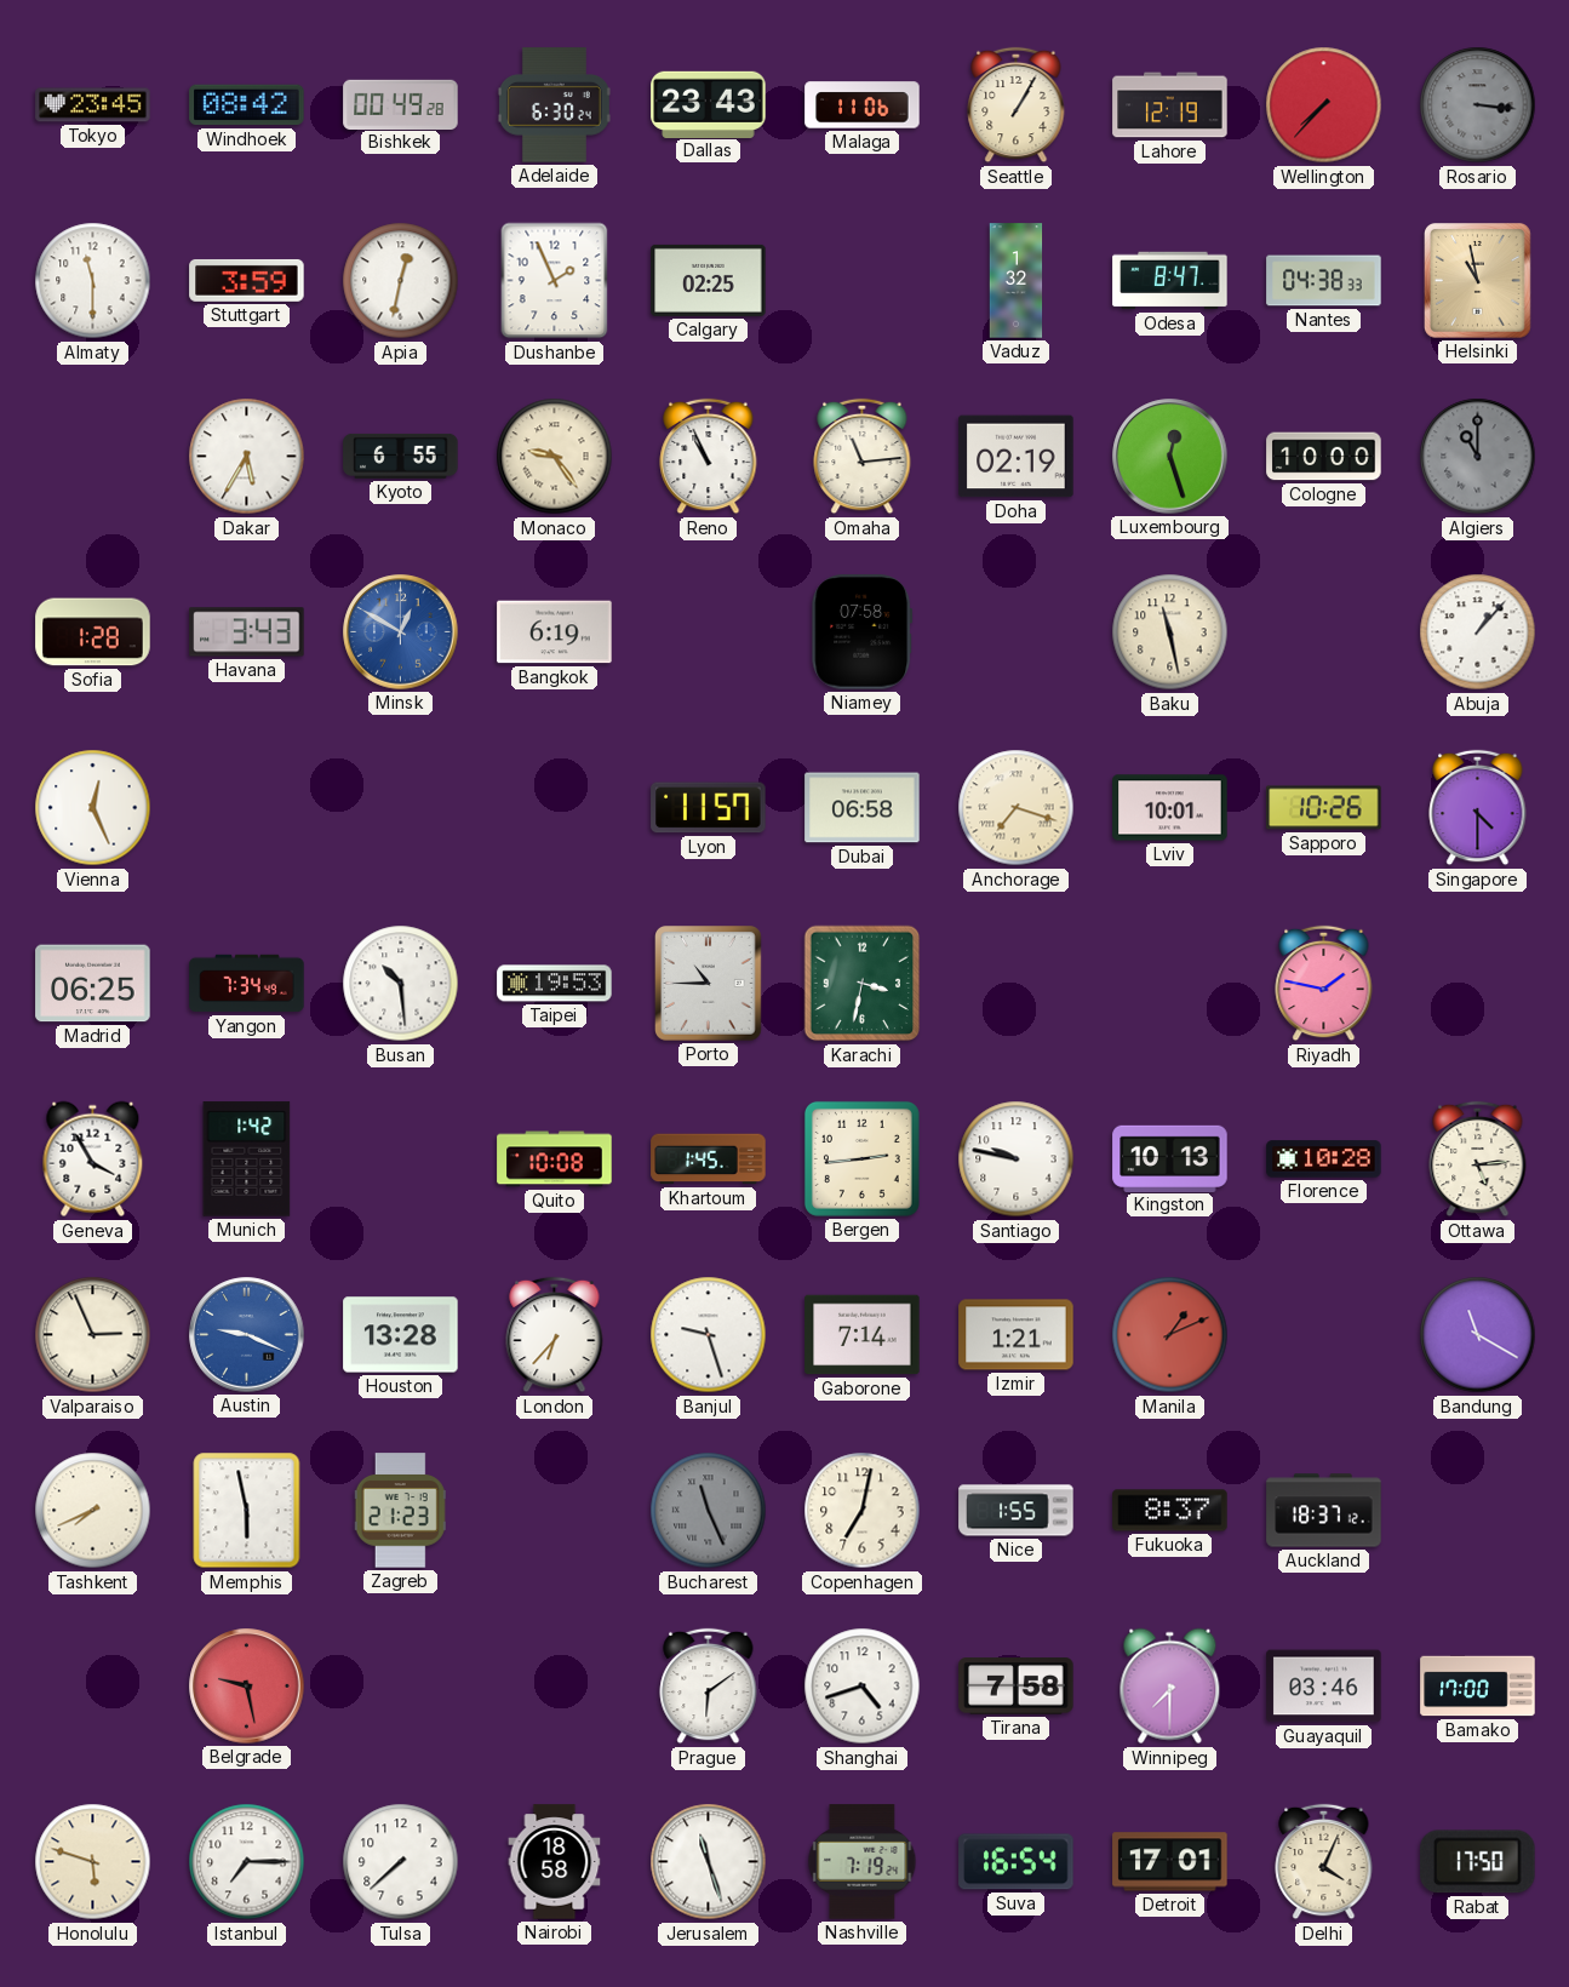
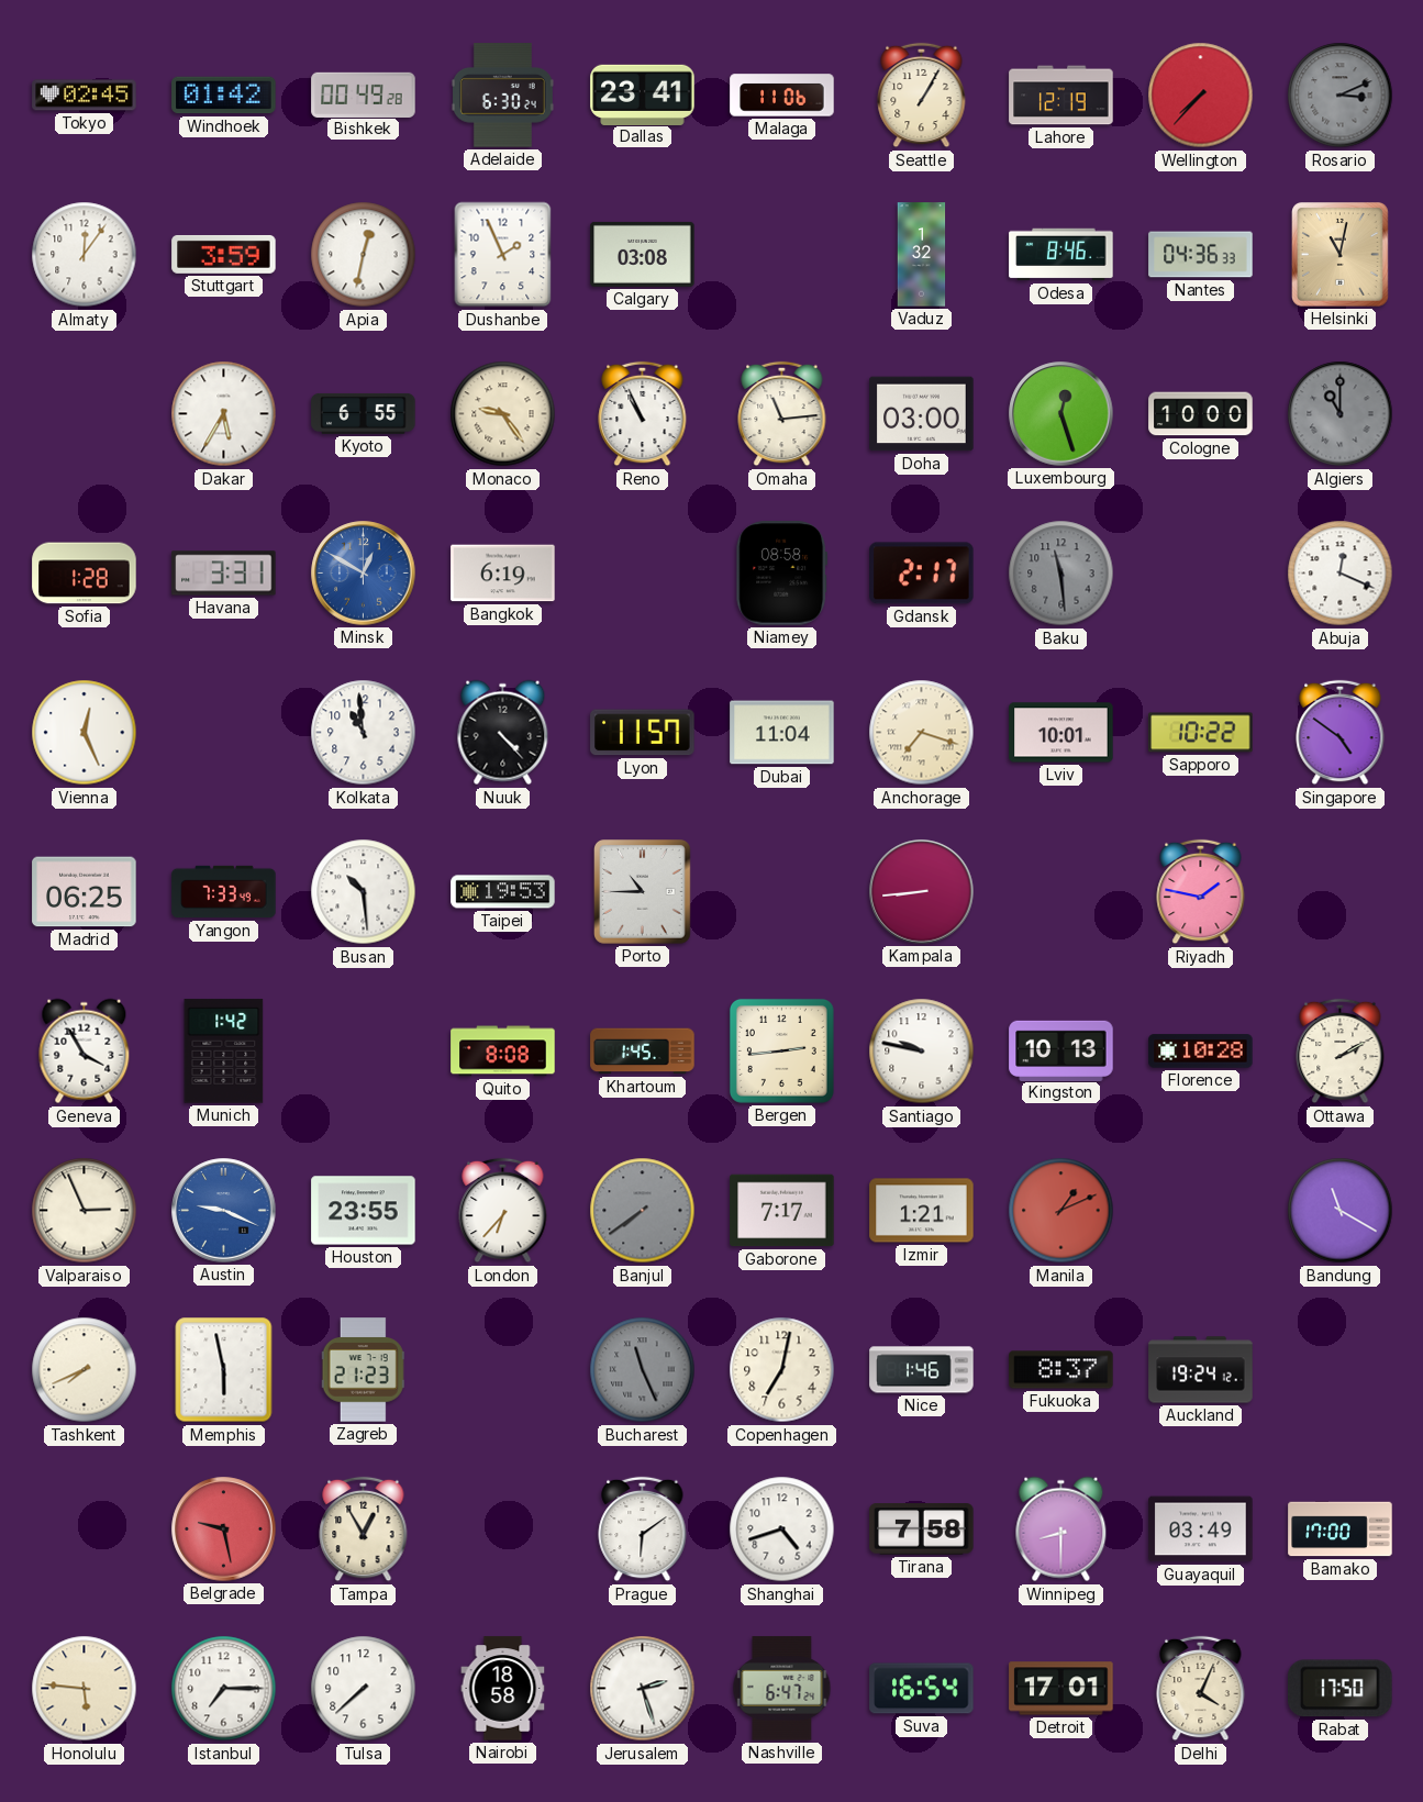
Tokyo: 23:45 -> 02:45
Windhoek: 08:42 -> 01:42
Dallas: 23:43 -> 23:41
Rosario: 3:16 -> 3:11
Almaty: 11:30 -> 12:06
Calgary: 02:25 -> 03:08
Odesa: 8:47 -> 8:46
Nantes: 04:38 -> 04:36
Helsinki: 10:58 -> 11:02
Doha: 02:19 -> 03:00
Havana: 3:43 -> 3:31
Niamey: 07:58 -> 08:58
Gdansk: none -> 2:17
Baku: 11:28 -> 11:29
Baku dial: cream -> grey
Abuja: 1:07 -> 12:19
Kolkata: none -> 10:59
Nuuk: none -> 4:23
Dubai: 06:58 -> 11:04
Sapporo: 10:26 -> 10:22
Singapore: 4:30 -> 4:51
Yangon: 7:34 -> 7:33
Karachi: 3:32 -> none
Kampala: none -> 8:44
Quito: 10:08 -> 8:08
Ottawa: 5:14 -> 2:10
Houston: 13:28 -> 23:55
Banjul: 9:27 -> 7:39
Banjul dial: white -> grey
Gaborone: 7:14 -> 7:17
Nice: 1:55 -> 1:46
Auckland: 18:37 -> 19:24
Tampa: none -> 12:55
Winnipeg: 7:30 -> 8:30
Guayaquil: 03:46 -> 03:49
Honolulu: 5:48 -> 5:46
Jerusalem: 11:27 -> 2:27
Nashville: 7:19 -> 6:47
